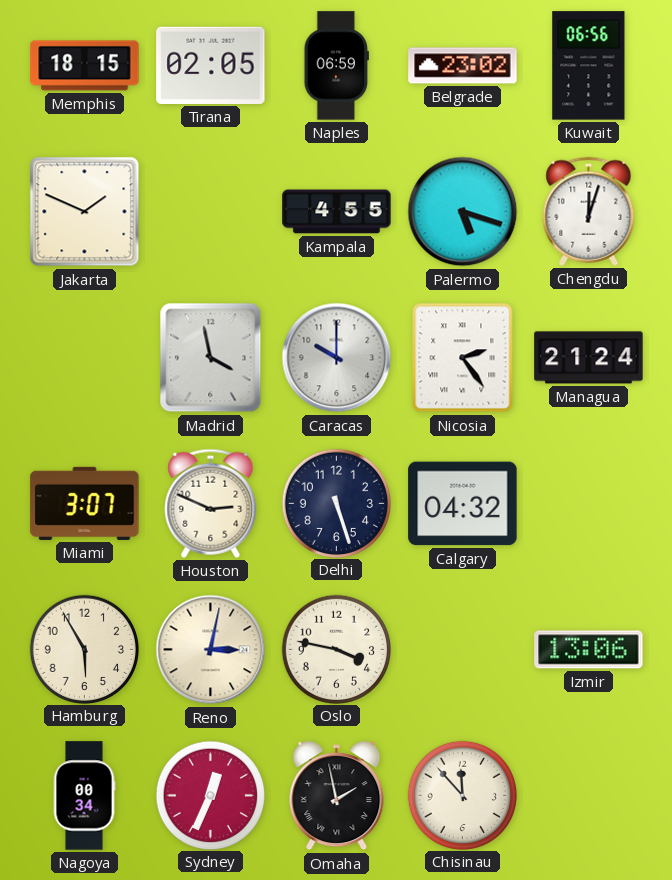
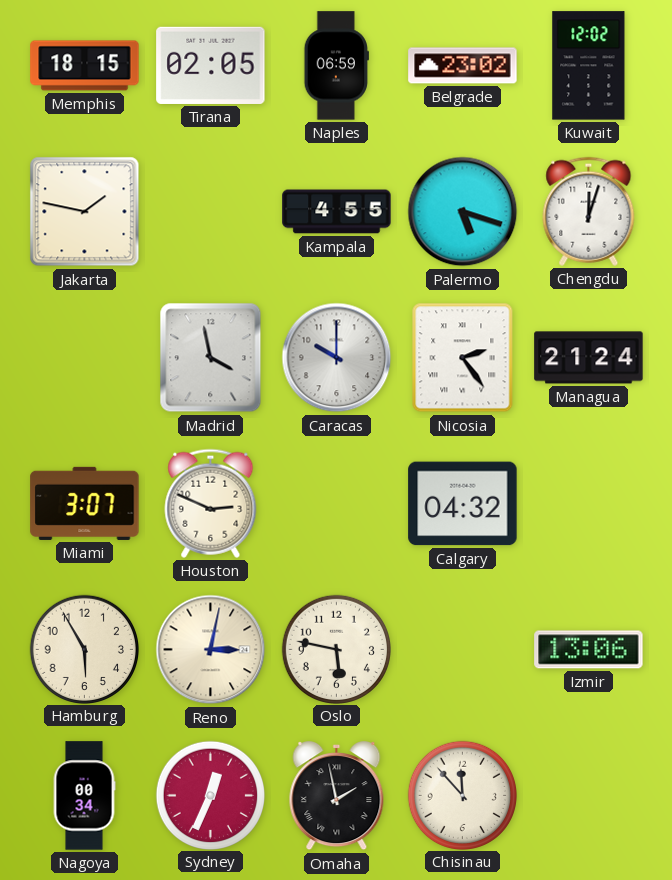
Kuwait: 06:56 -> 12:02
Jakarta: 1:49 -> 1:47
Delhi: 5:27 -> none
Oslo: 3:47 -> 5:47
